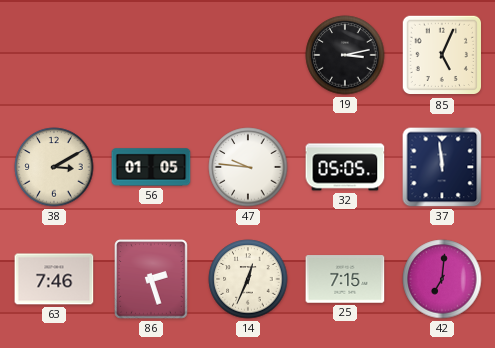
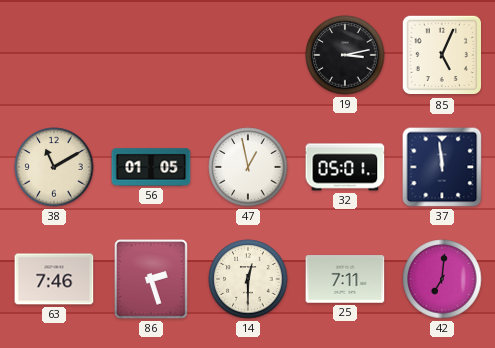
38: 3:10 -> 11:10
47: 9:46 -> 12:58
32: 05:05 -> 05:01
14: 12:34 -> 12:30
25: 7:15 -> 7:11
